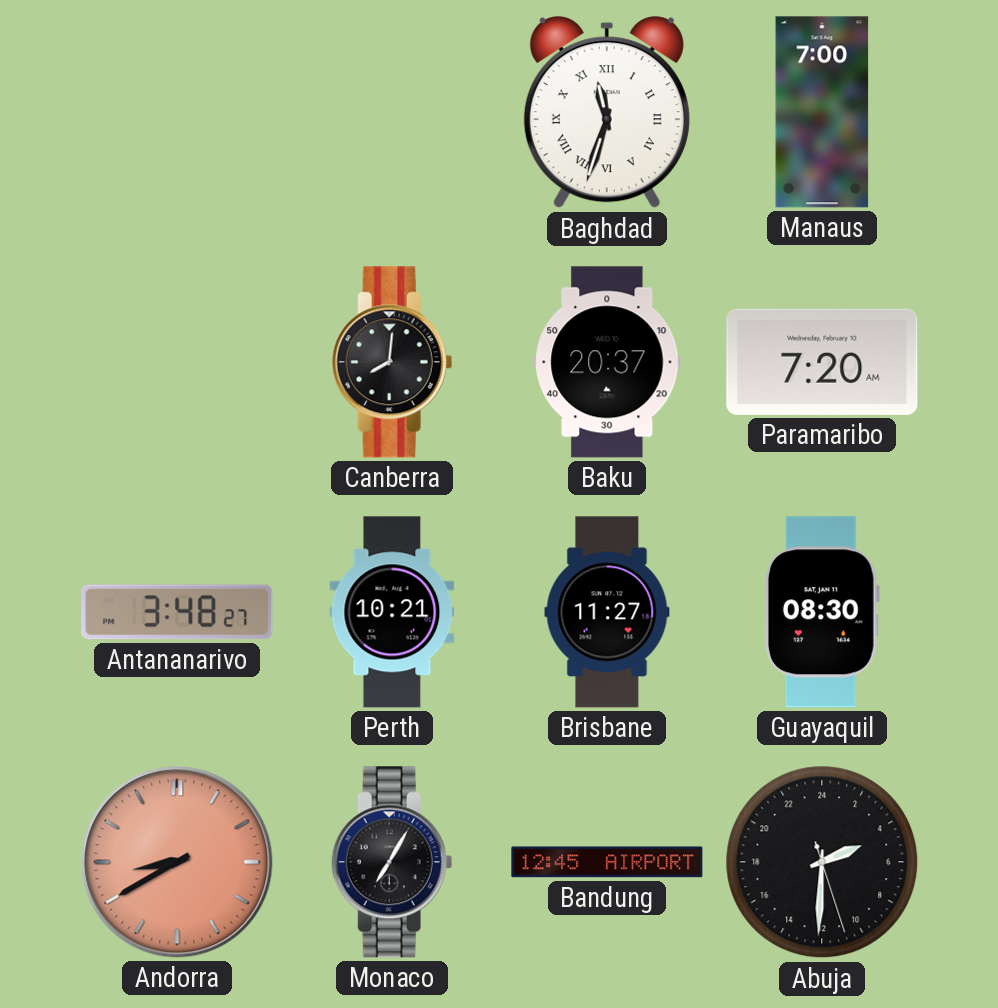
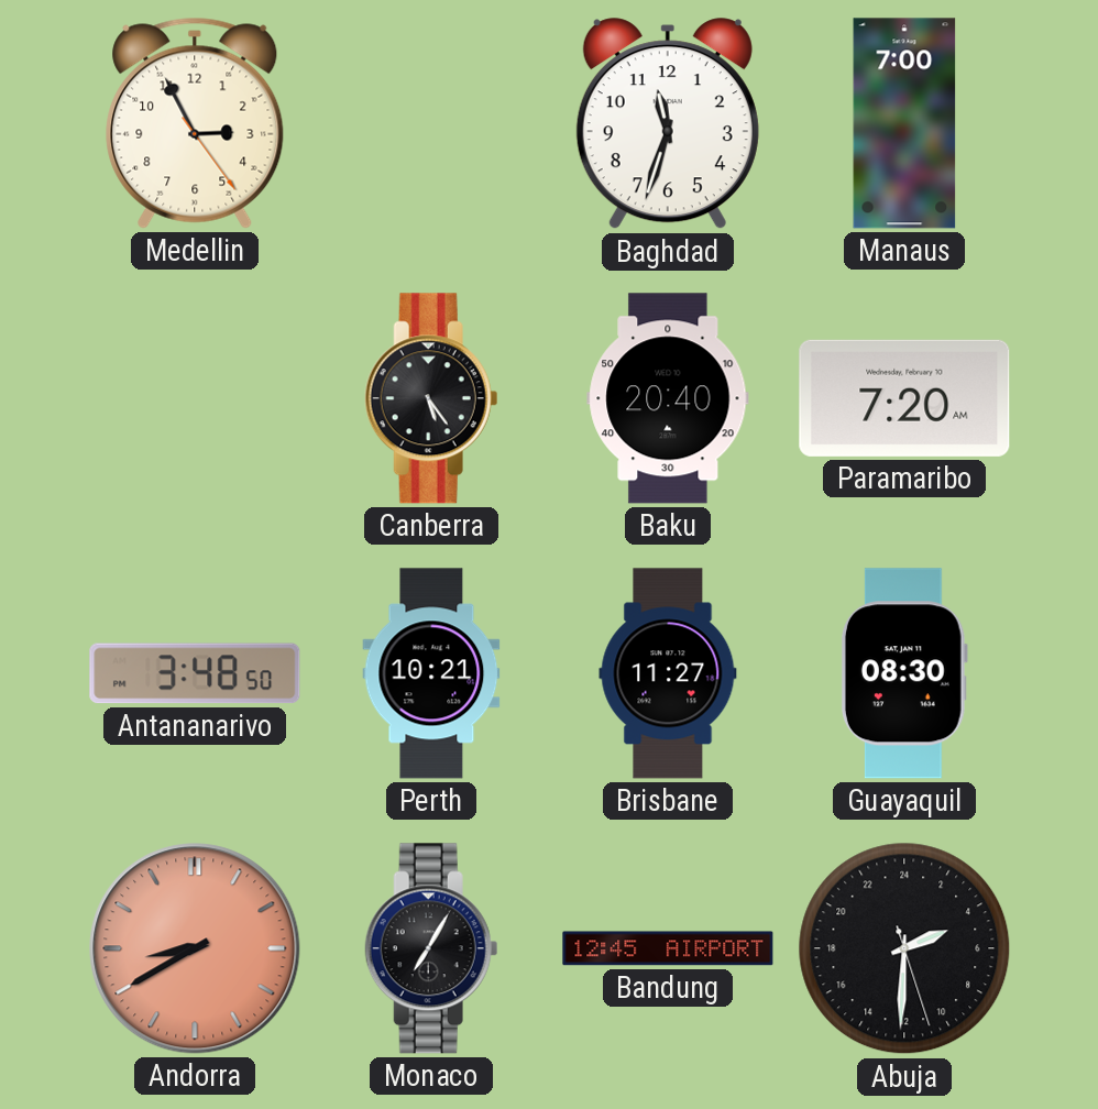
Medellin: none -> 2:55
Baghdad numerals: Roman -> Arabic
Canberra: 8:01 -> 5:24
Baku: 20:37 -> 20:40
Antananarivo: 3:48:27 -> 3:48:50
